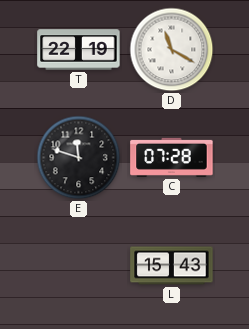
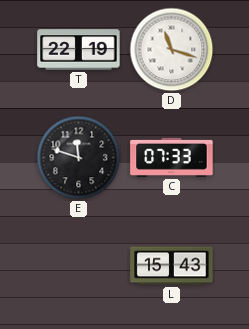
D: 11:20 -> 11:18
C: 07:28 -> 07:33
